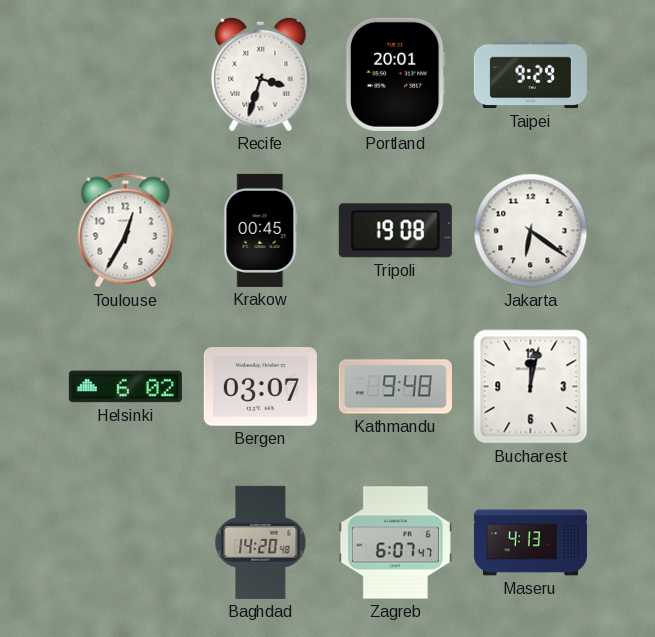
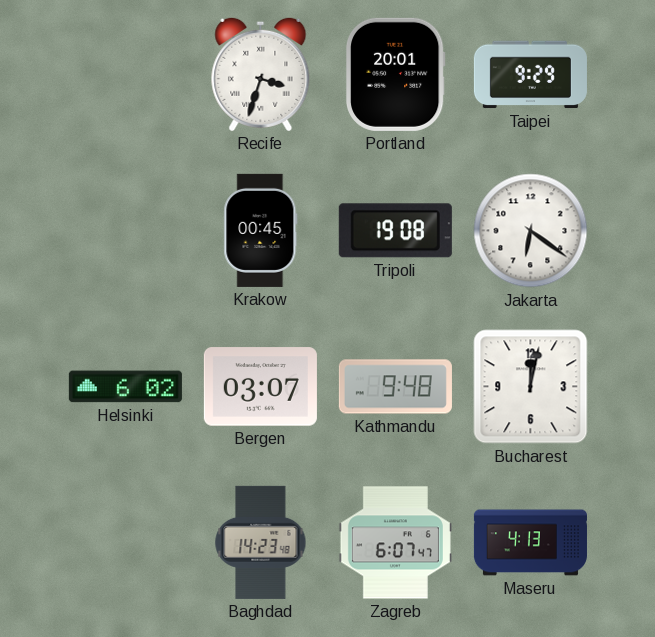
Toulouse: 12:35 -> none
Baghdad: 14:20 -> 14:23
